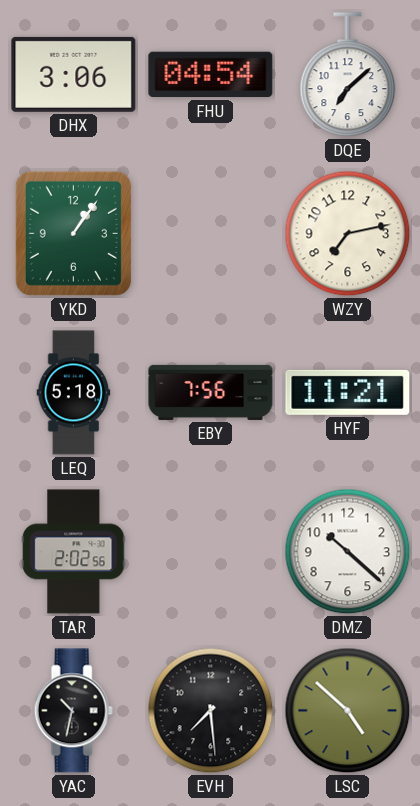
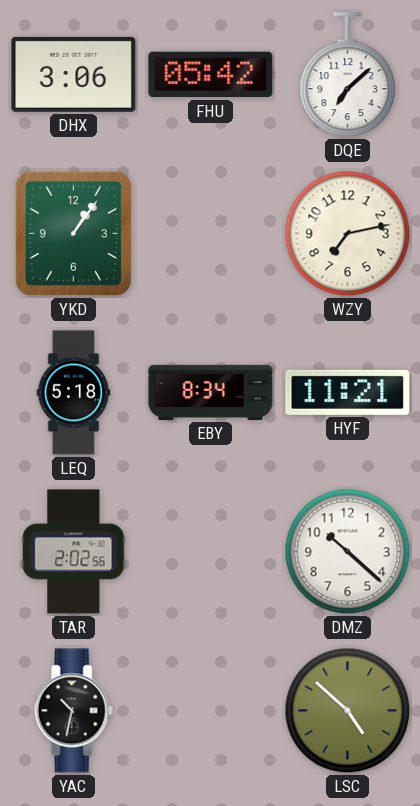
FHU: 04:54 -> 05:42
EBY: 7:56 -> 8:34
EVH: 7:29 -> none
